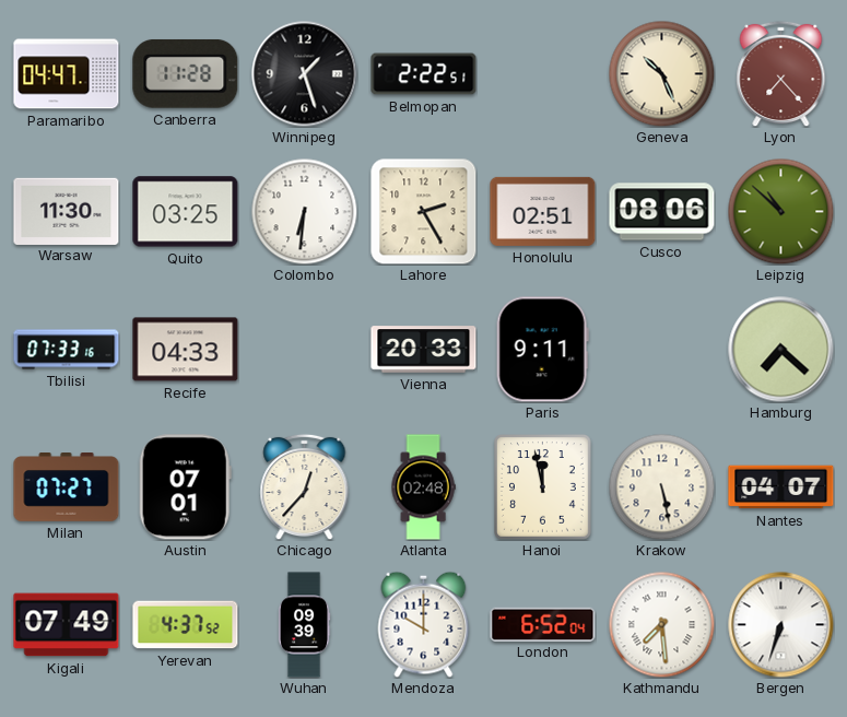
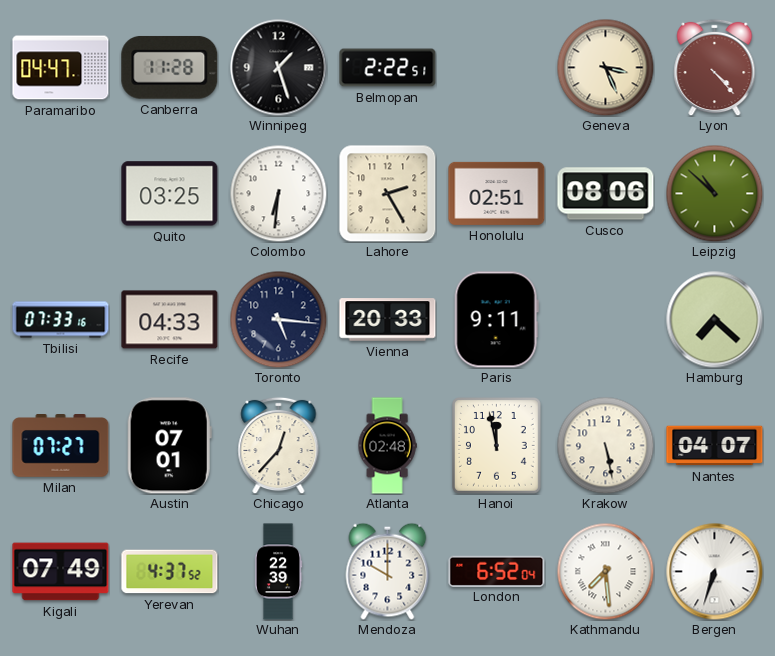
Geneva: 10:26 -> 3:26
Lyon: 7:23 -> 4:23
Warsaw: 11:30 -> none
Toronto: none -> 5:16
Wuhan: 09:39 -> 22:39
